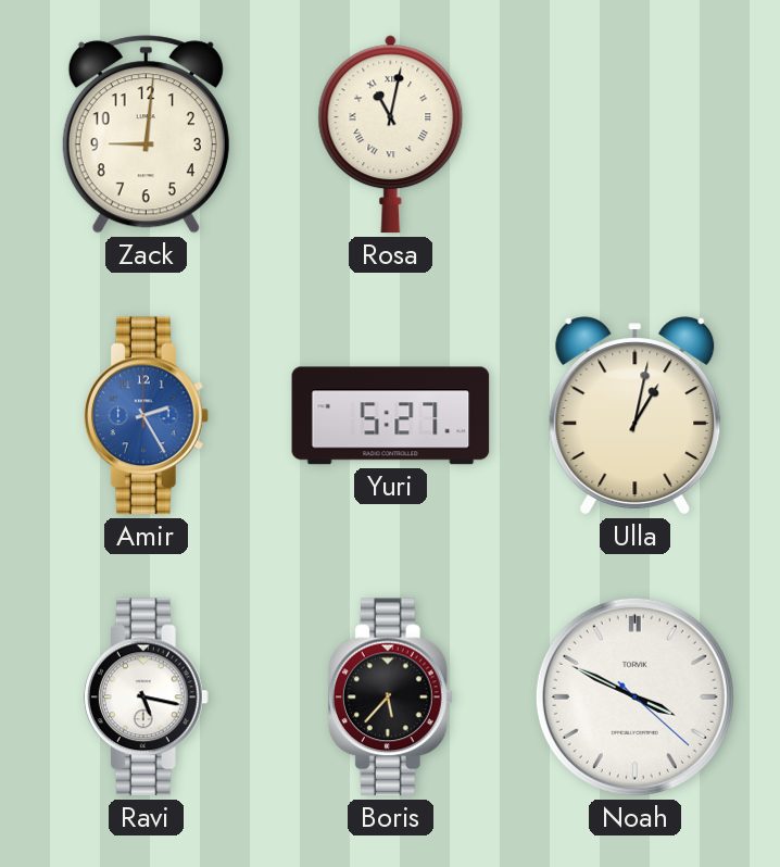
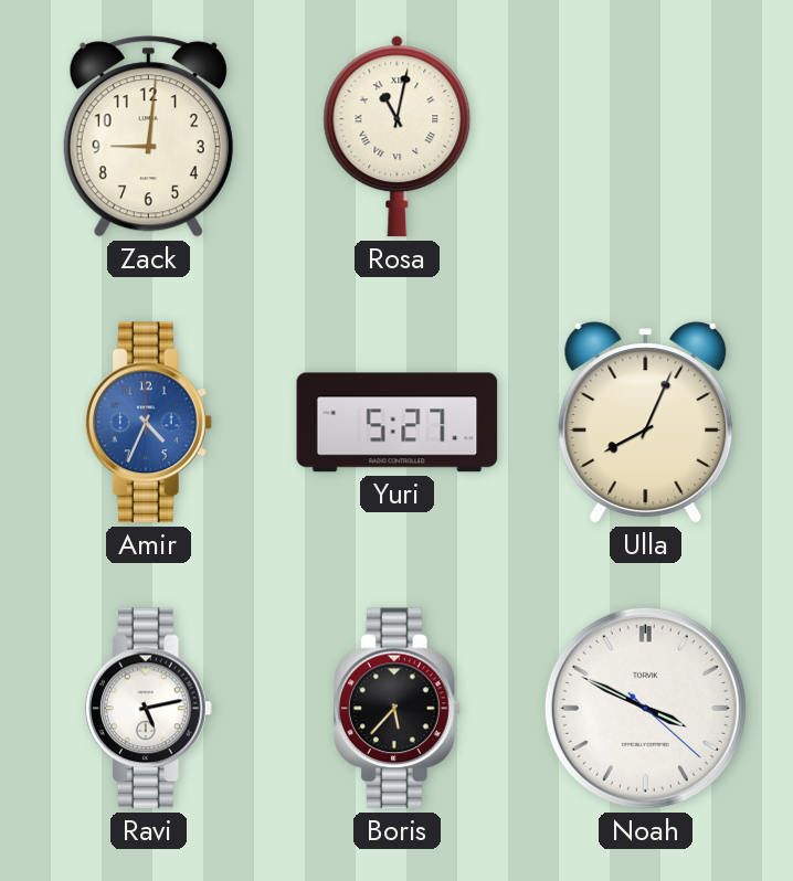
Amir: 2:25 -> 4:34
Ulla: 1:02 -> 8:04
Ravi: 5:17 -> 5:13
